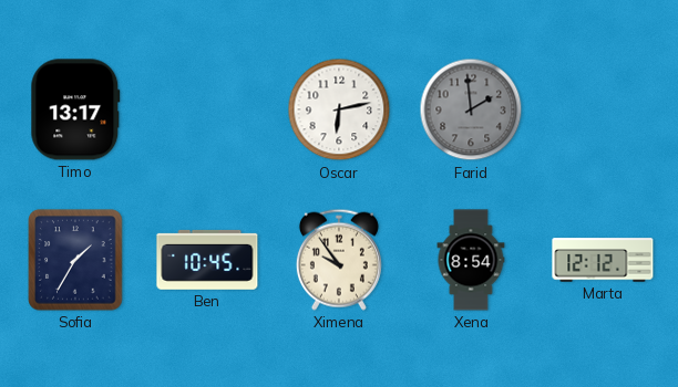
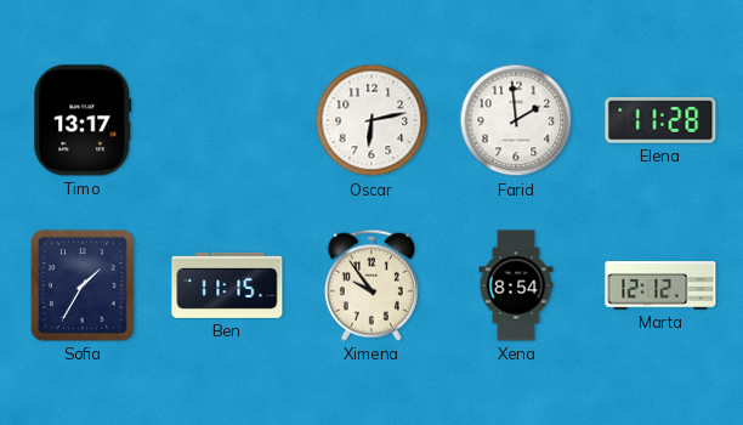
Farid dial: grey -> white
Elena: none -> 11:28
Ben: 10:45 -> 11:15
